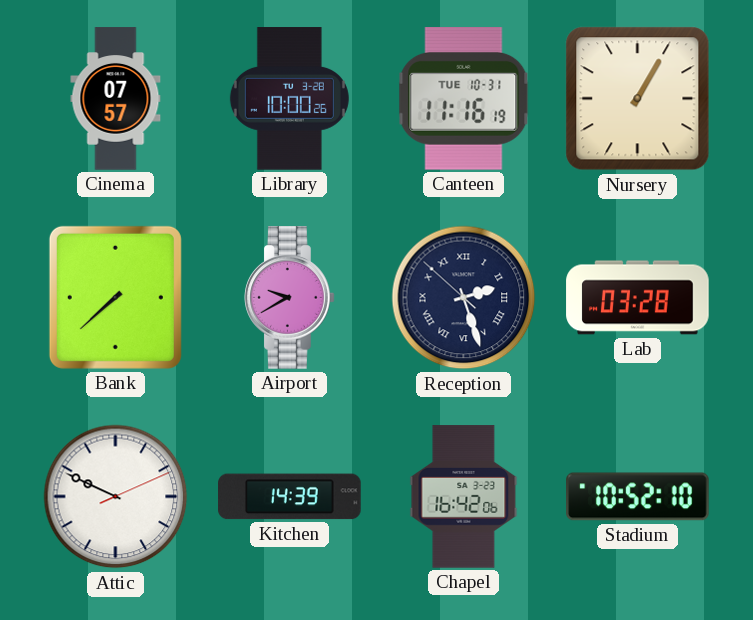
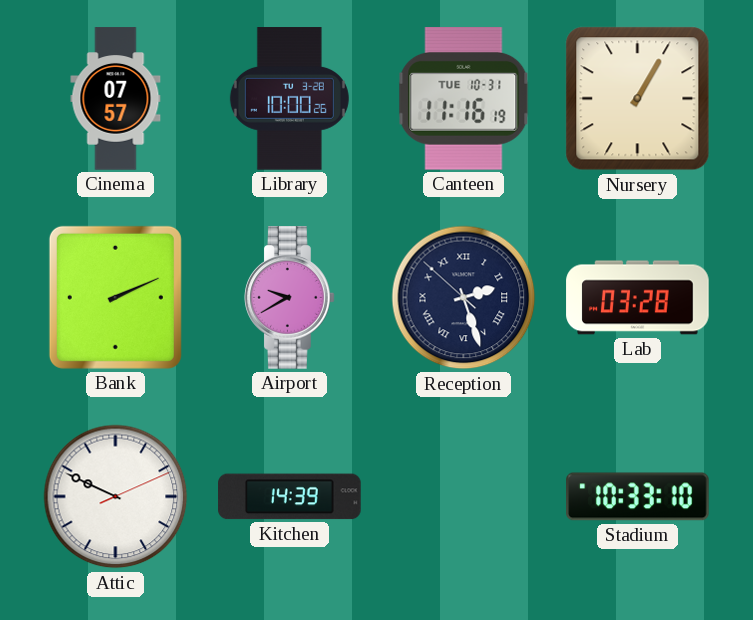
Bank: 7:38 -> 2:11
Chapel: 16:42 -> none
Stadium: 10:52 -> 10:33
